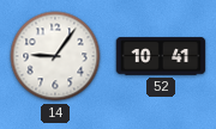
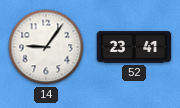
52: 10:41 -> 23:41
